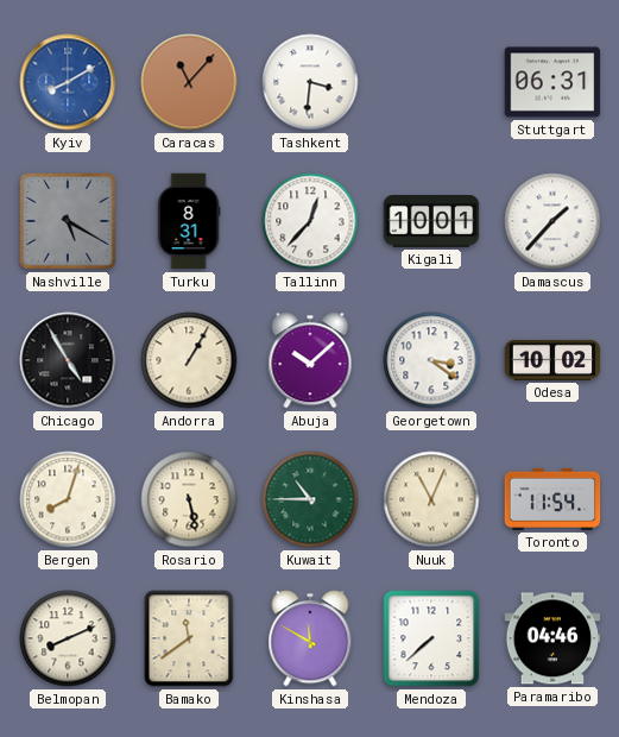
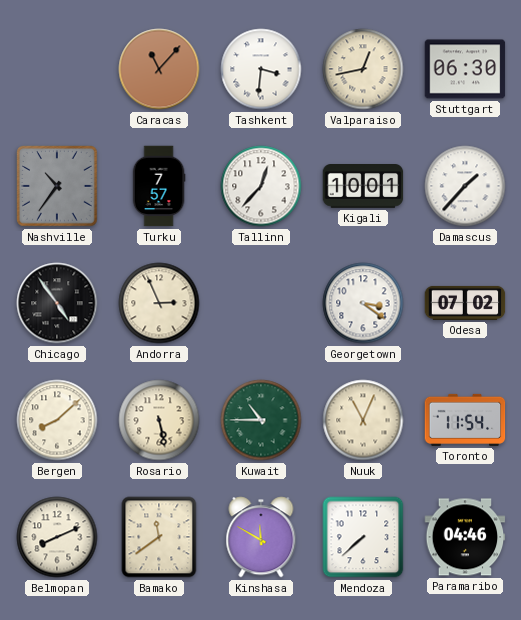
Kyiv: 8:10 -> none
Valparaiso: none -> 12:43
Stuttgart: 06:31 -> 06:30
Nashville: 5:20 -> 10:36
Turku: 8:31 -> 7:57
Chicago: 4:55 -> 4:54
Andorra: 1:05 -> 2:56
Abuja: 10:08 -> none
Odesa: 10:02 -> 07:02
Bergen: 8:03 -> 8:08
